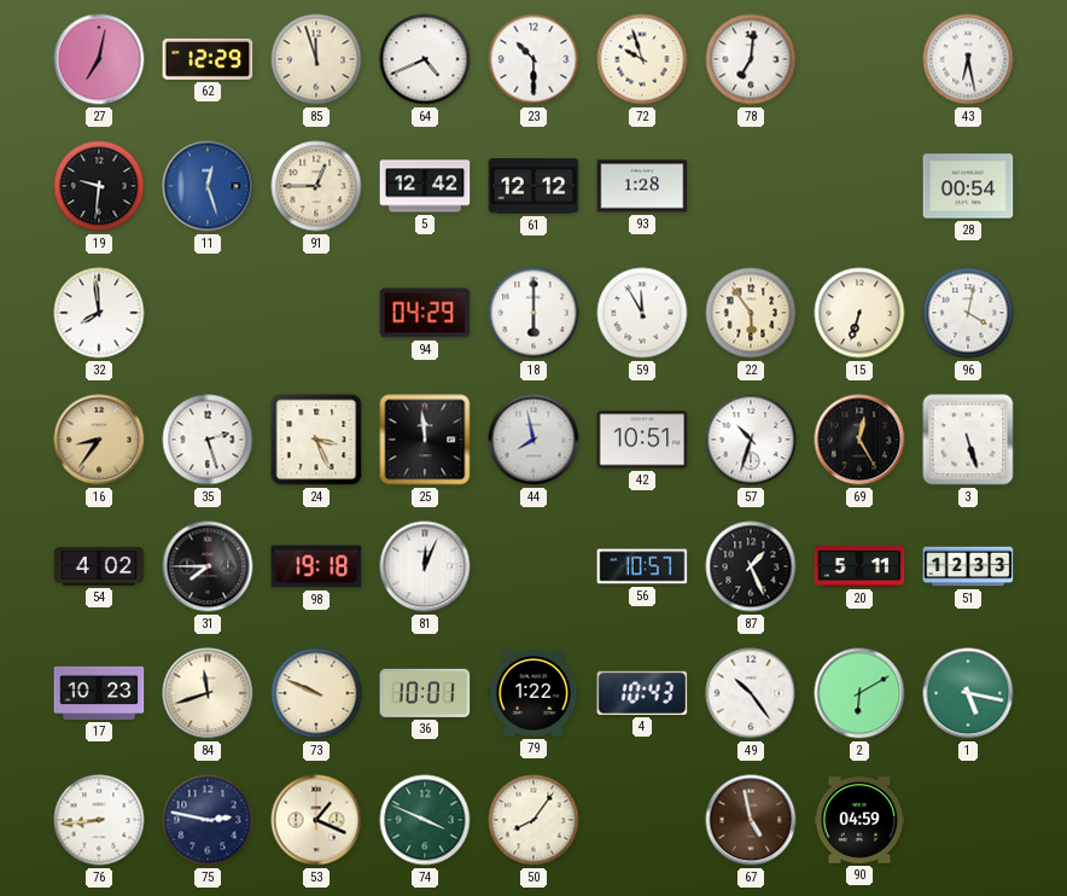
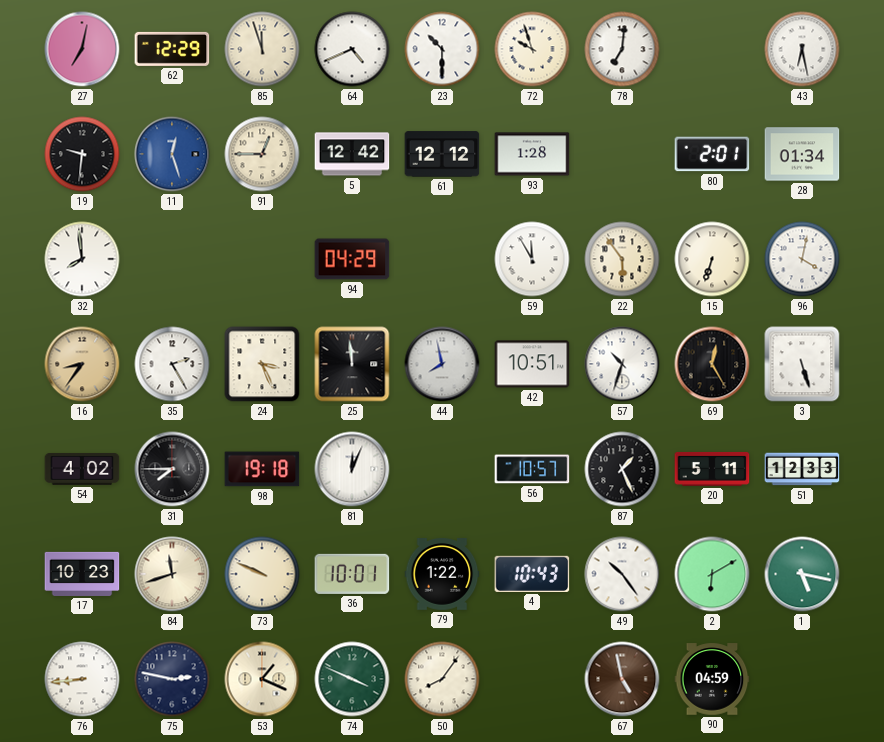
80: none -> 2:01
28: 00:54 -> 01:34
18: 6:00 -> none
35: 2:27 -> 2:25
